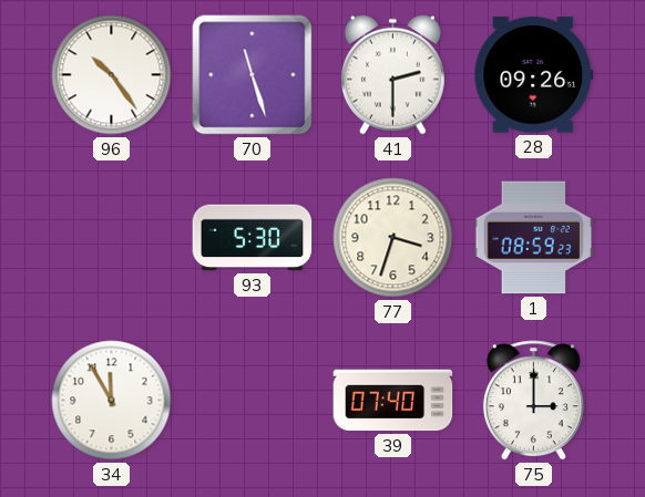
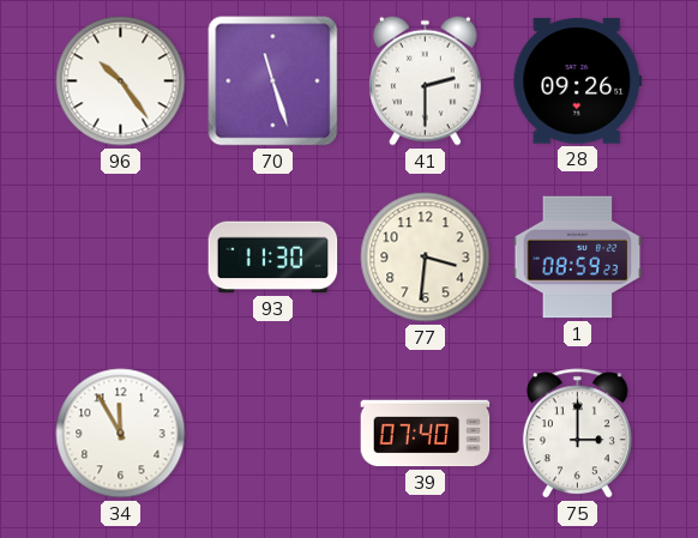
93: 5:30 -> 11:30
77: 3:33 -> 3:31
